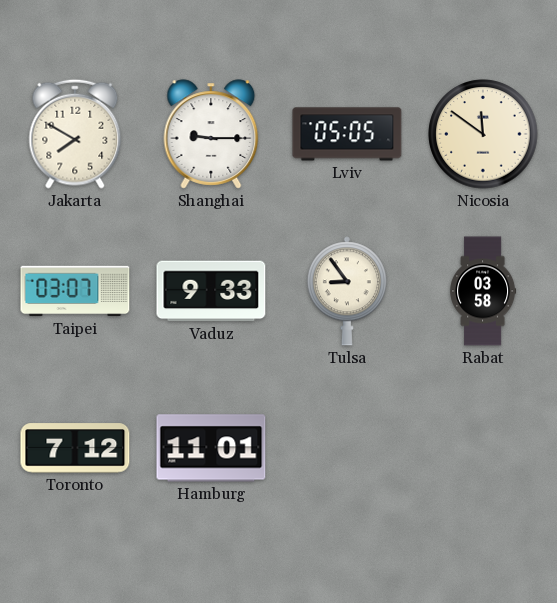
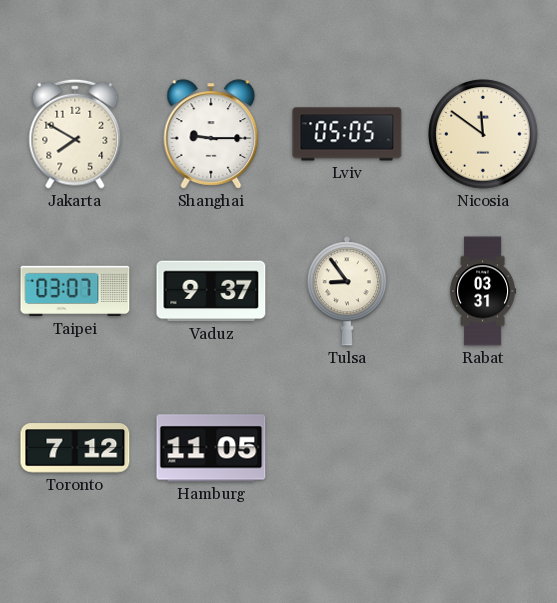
Vaduz: 9:33 -> 9:37
Rabat: 03:58 -> 03:31
Hamburg: 11:01 -> 11:05
